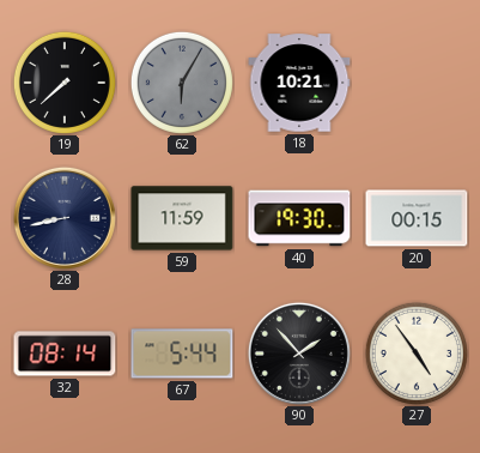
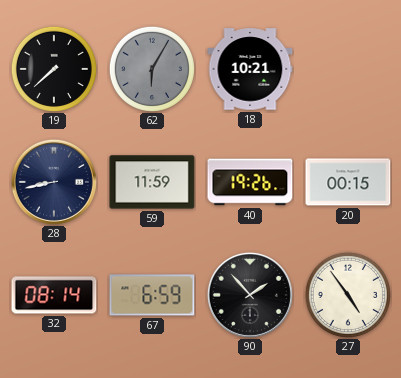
40: 19:30 -> 19:26
67: 5:44 -> 6:59
